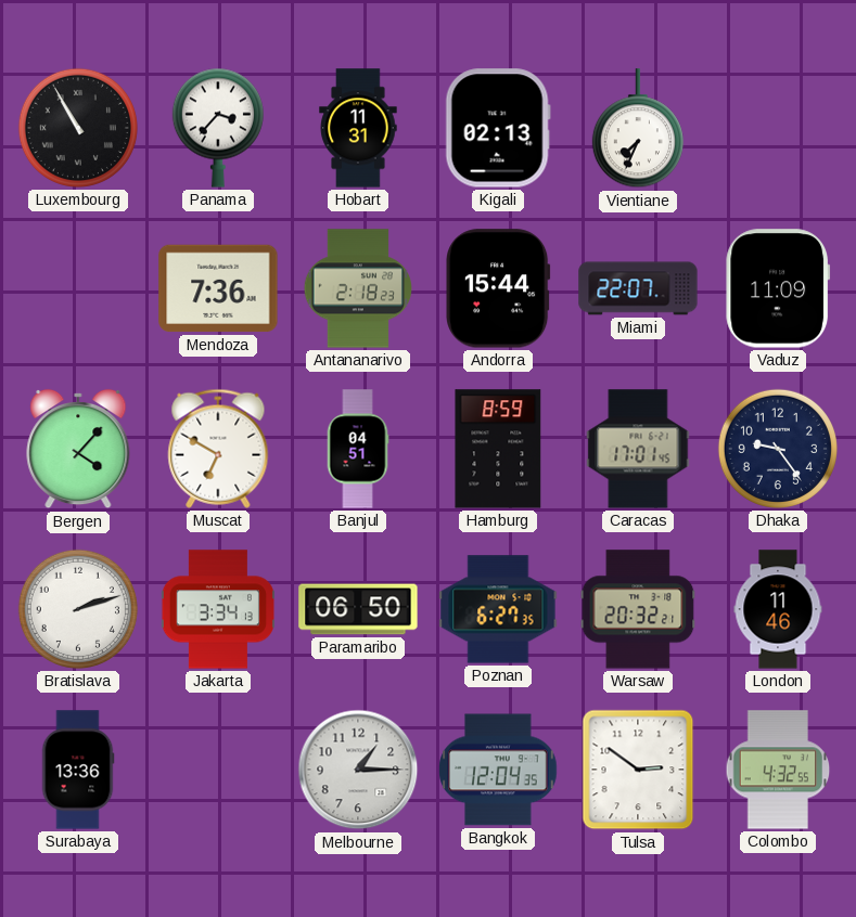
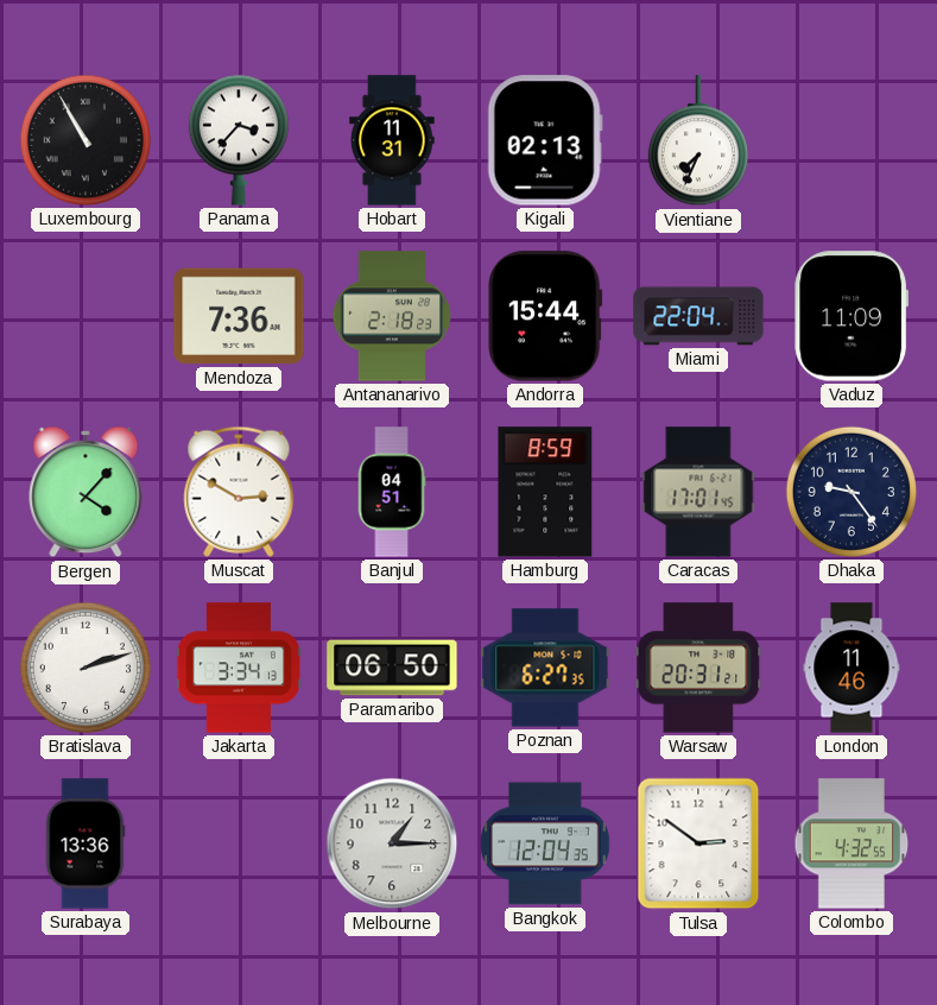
Miami: 22:07 -> 22:04
Muscat: 6:50 -> 2:50
Warsaw: 20:32 -> 20:31
